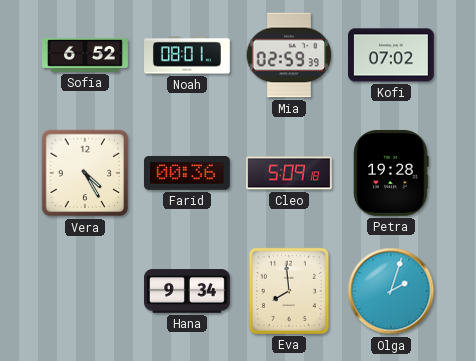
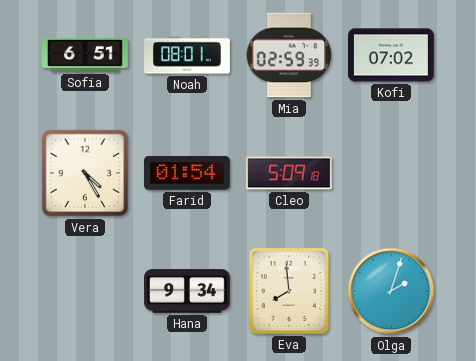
Sofia: 6:52 -> 6:51
Farid: 00:36 -> 01:54
Petra: 19:28 -> none
